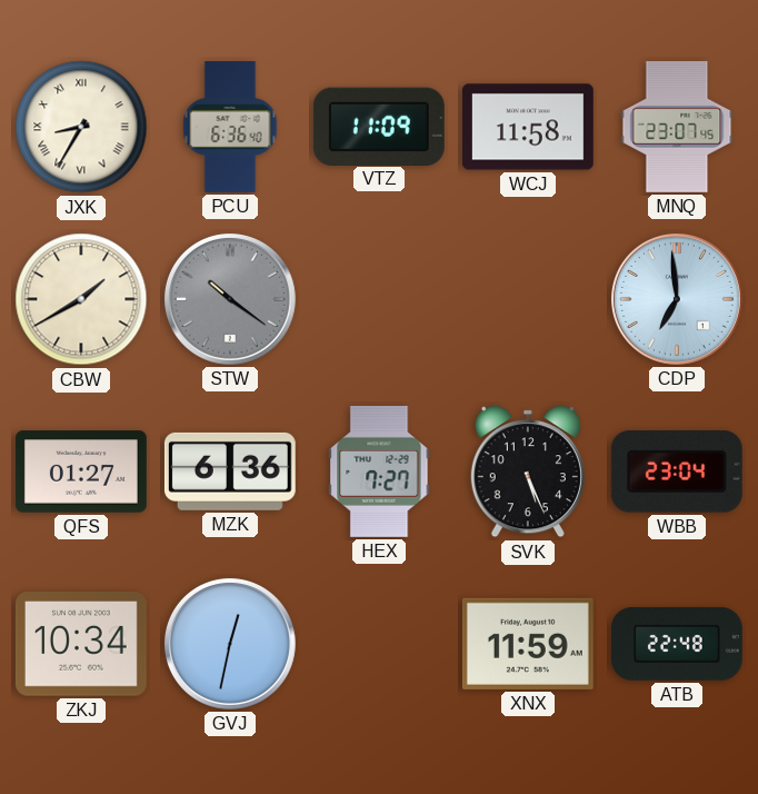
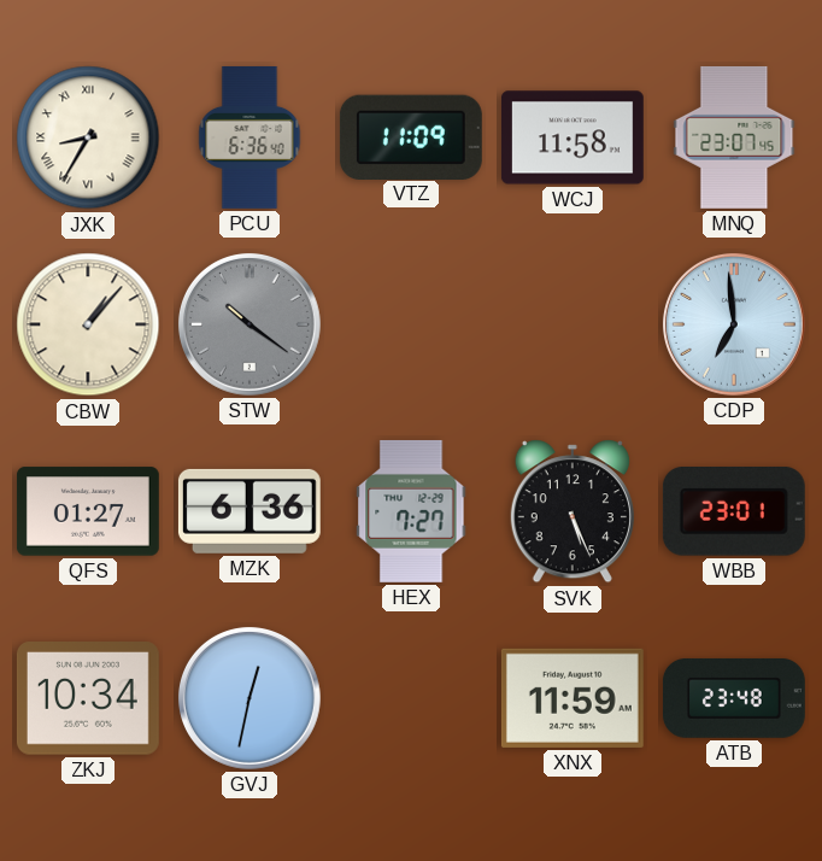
CBW: 1:40 -> 1:07
WBB: 23:04 -> 23:01
ATB: 22:48 -> 23:48
